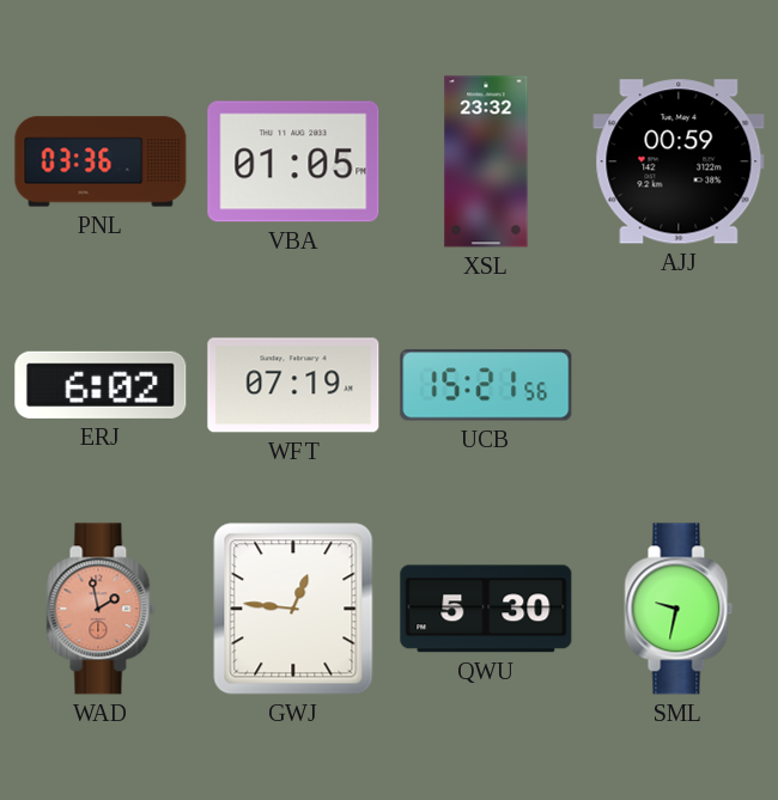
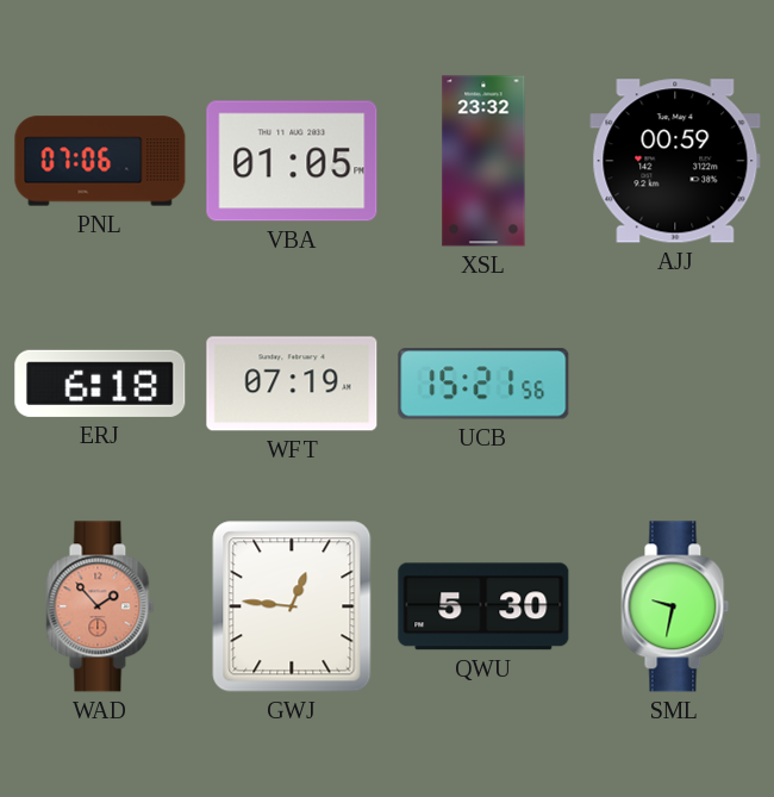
PNL: 03:36 -> 07:06
ERJ: 6:02 -> 6:18
WAD: 1:58 -> 1:53
